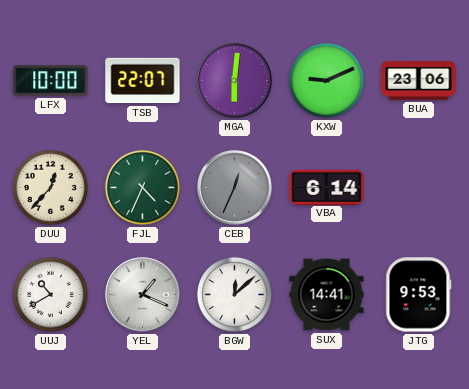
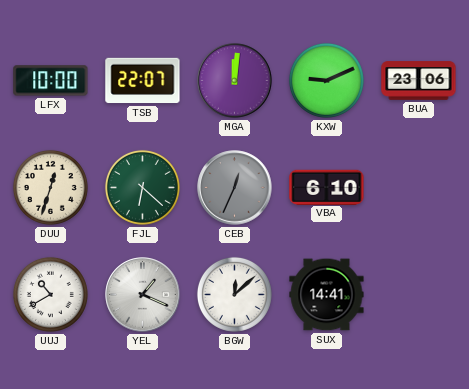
MGA: 6:01 -> 12:01
DUU: 12:37 -> 12:33
FJL: 4:34 -> 6:22
VBA: 6:14 -> 6:10
JTG: 9:53 -> none
